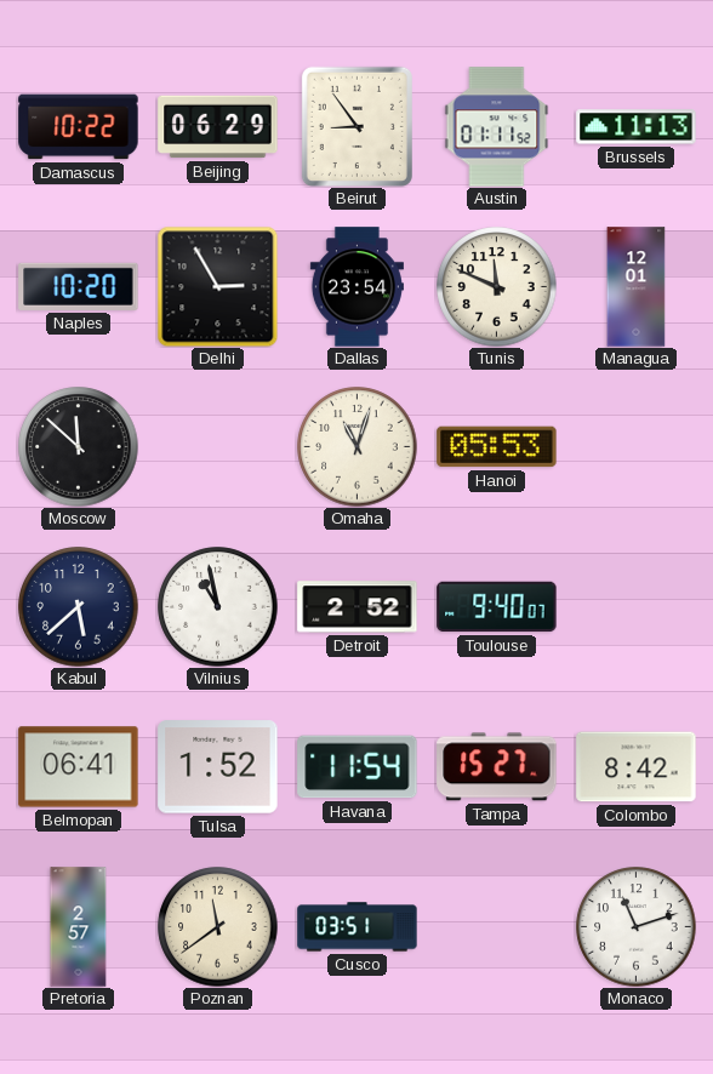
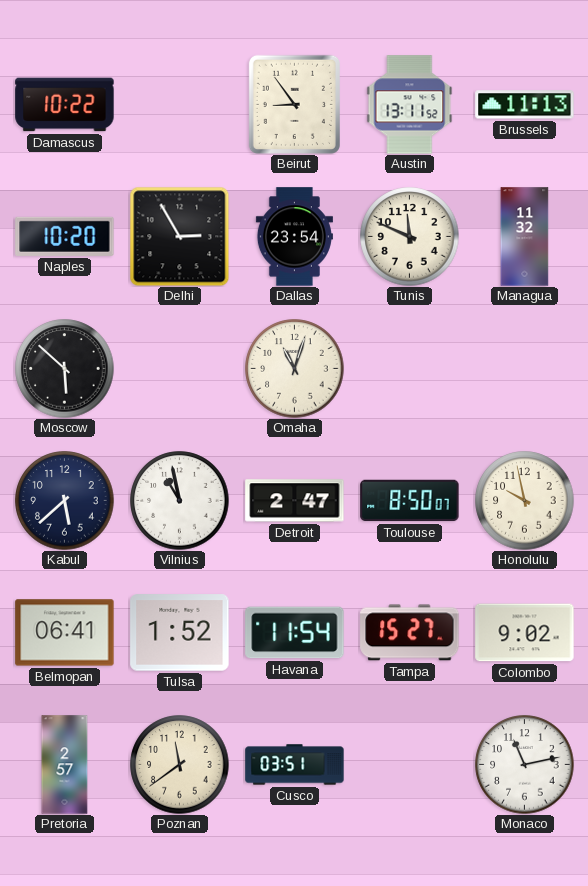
Beijing: 06:29 -> none
Austin: 01:11 -> 13:11
Managua: 12:01 -> 11:32
Moscow: 11:52 -> 5:52
Hanoi: 05:53 -> none
Detroit: 2:52 -> 2:47
Toulouse: 9:40 -> 8:50
Honolulu: none -> 9:58
Colombo: 8:42 -> 9:02
Monaco: 11:12 -> 11:13
